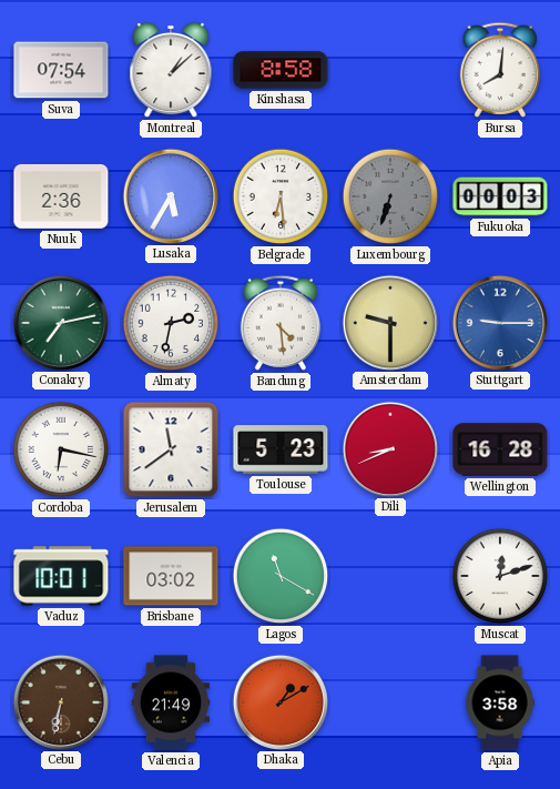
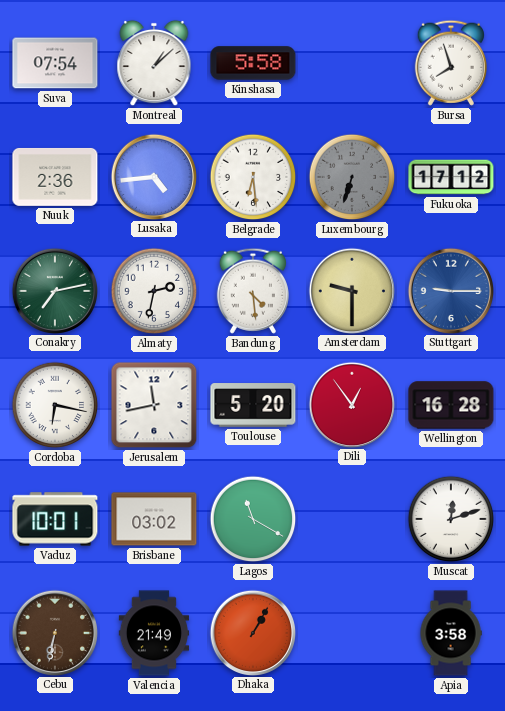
Kinshasa: 8:58 -> 5:58
Bursa: 8:01 -> 7:57
Lusaka: 5:35 -> 4:44
Fukuoka: 00:03 -> 17:12
Jerusalem: 11:39 -> 11:43
Toulouse: 5:23 -> 5:20
Dili: 8:41 -> 12:54
Dhaka: 1:10 -> 1:05
